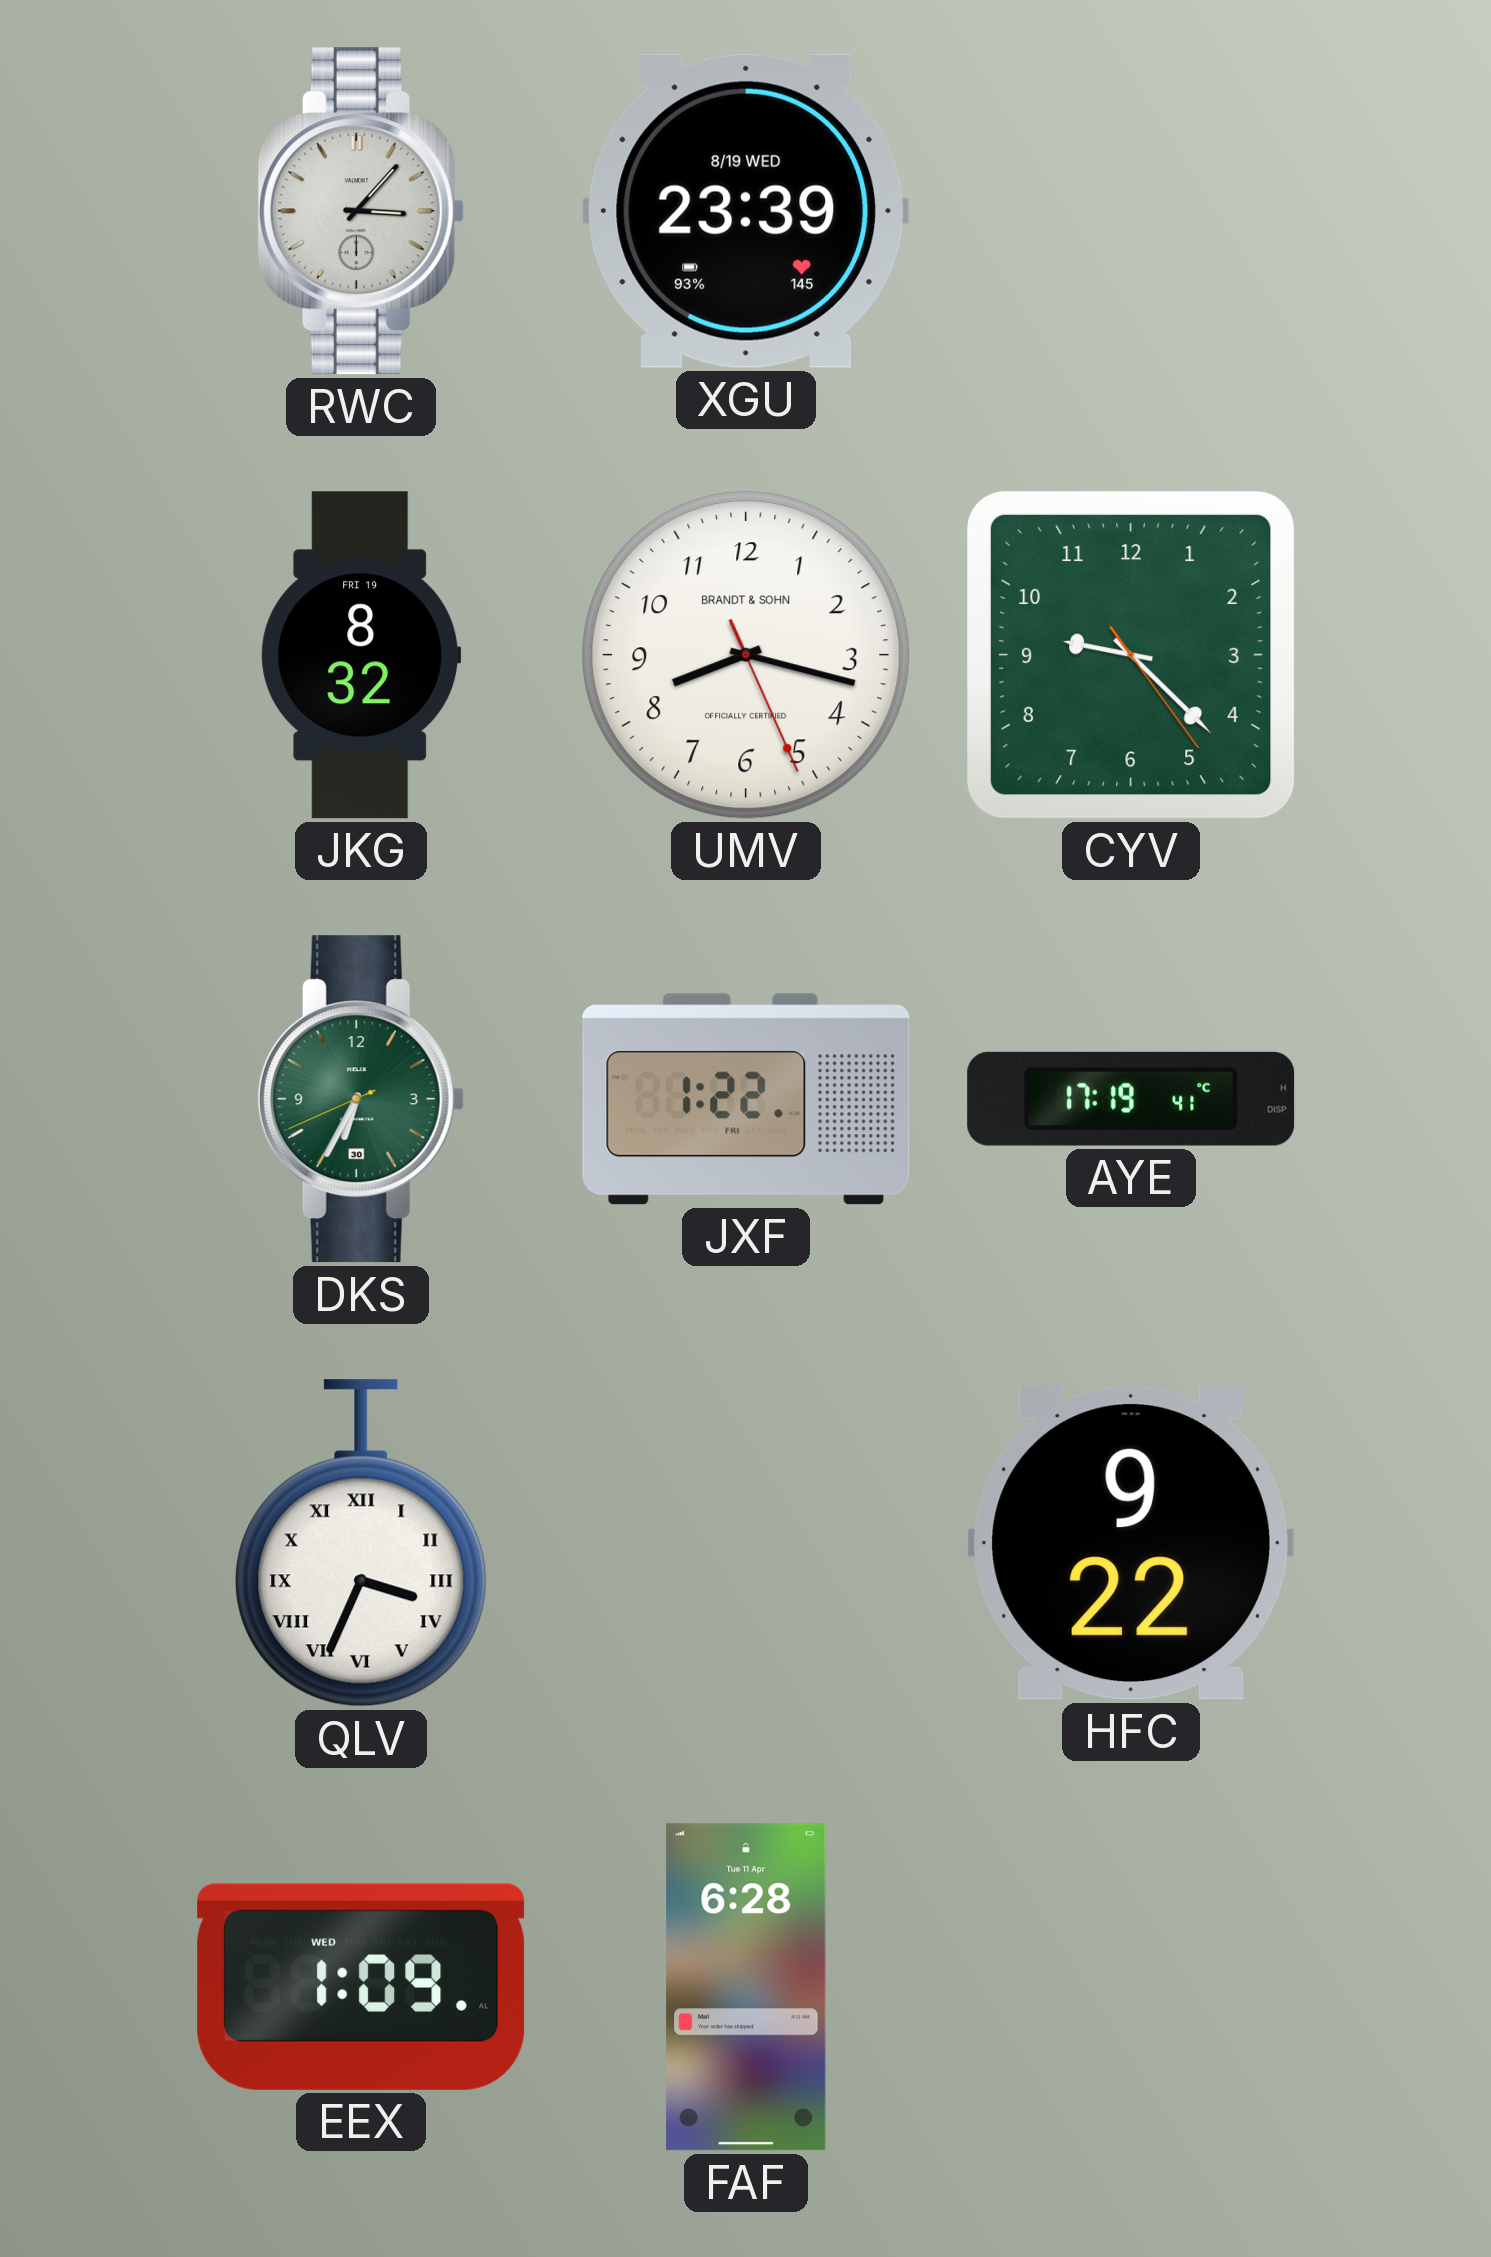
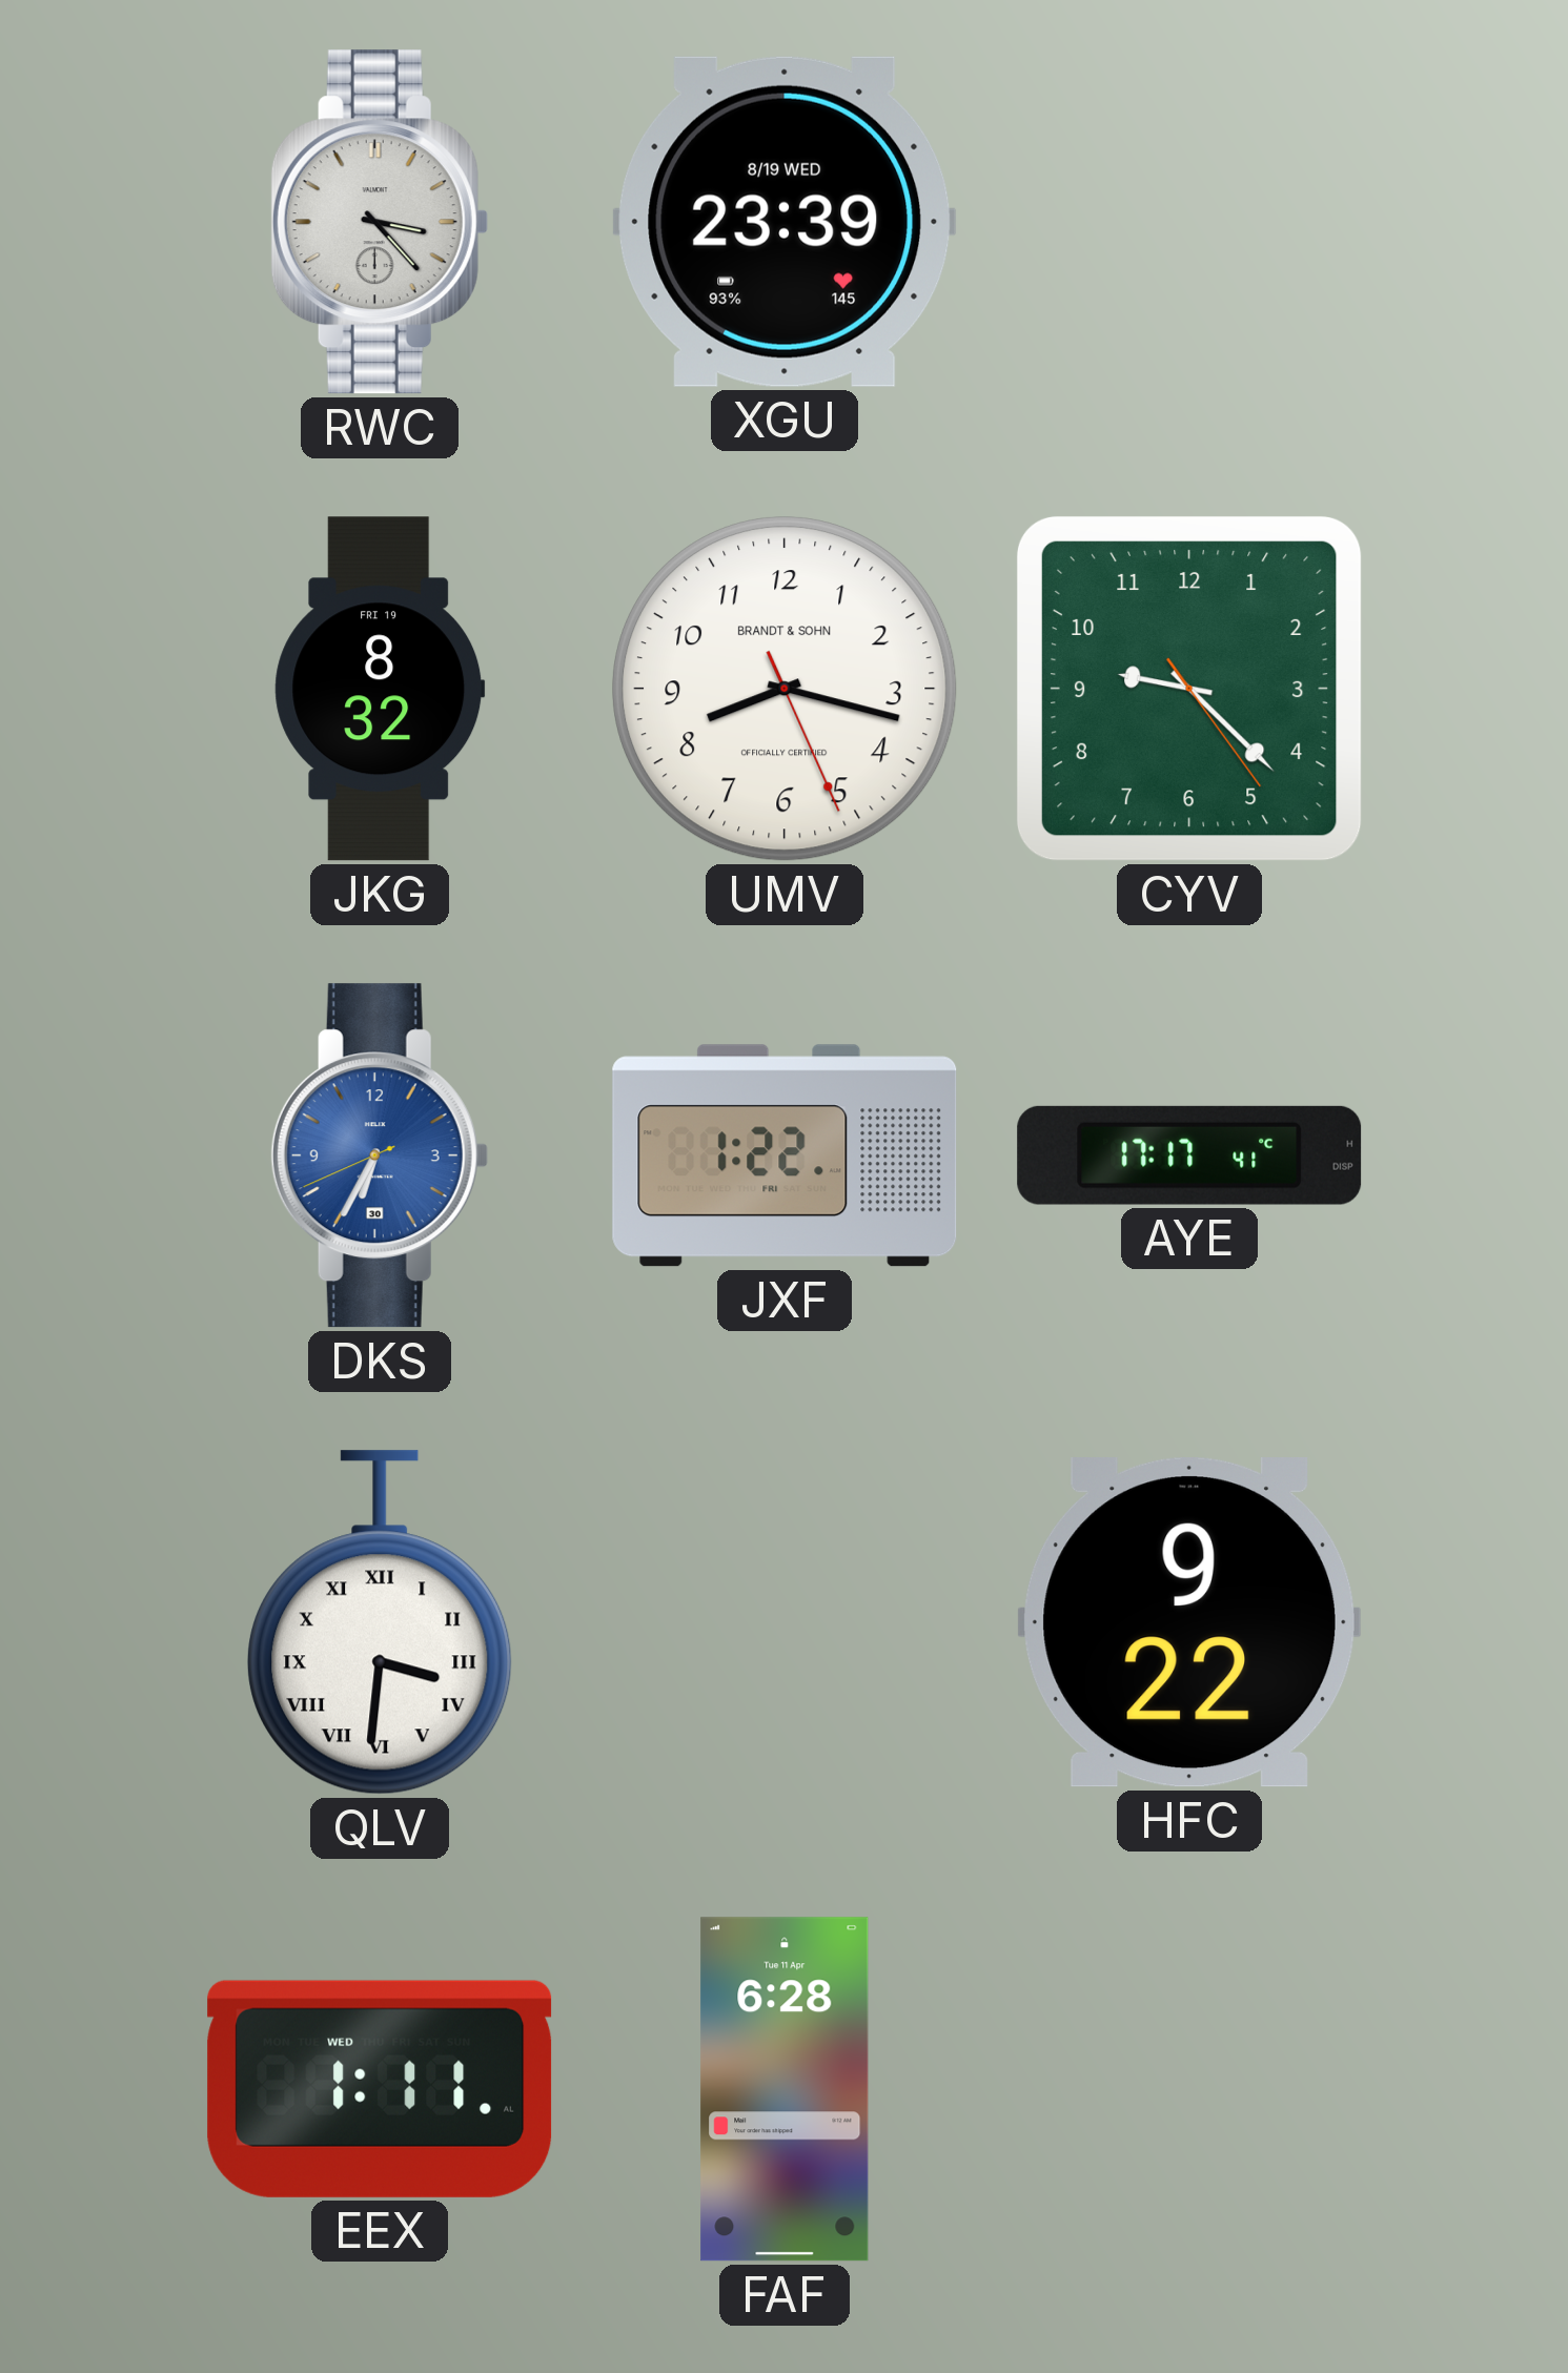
RWC: 3:07 -> 3:23
DKS dial: green -> blue
AYE: 17:19 -> 17:17
QLV: 3:34 -> 3:31
EEX: 1:09 -> 1:11
